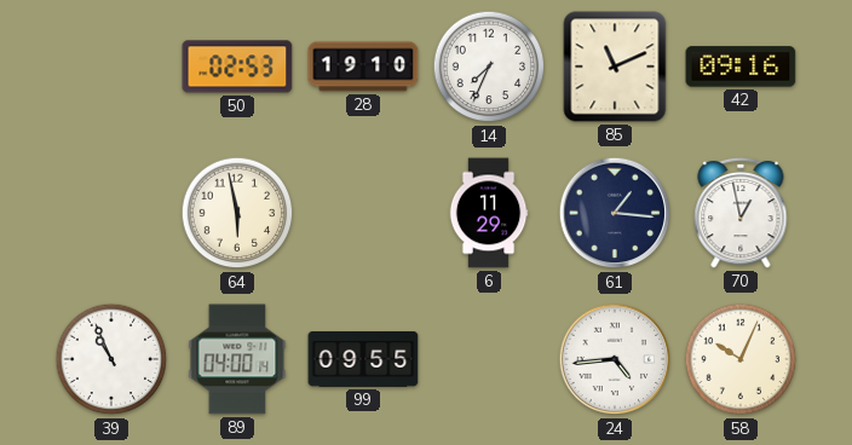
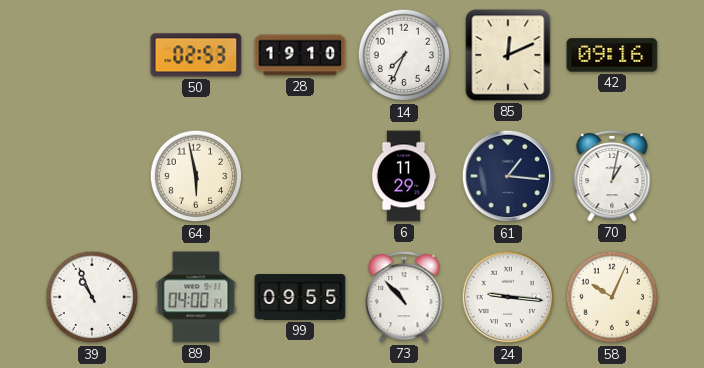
85: 11:11 -> 12:11
70: 12:58 -> 1:02
73: none -> 10:53
24: 4:44 -> 9:16
